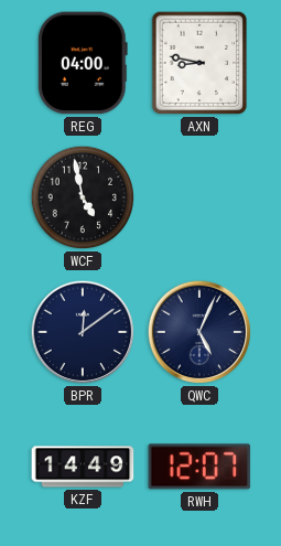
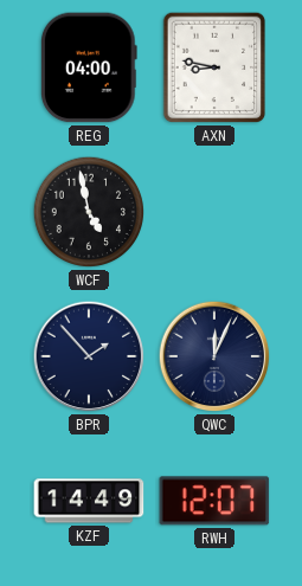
BPR: 12:09 -> 1:53
QWC: 5:04 -> 12:04
